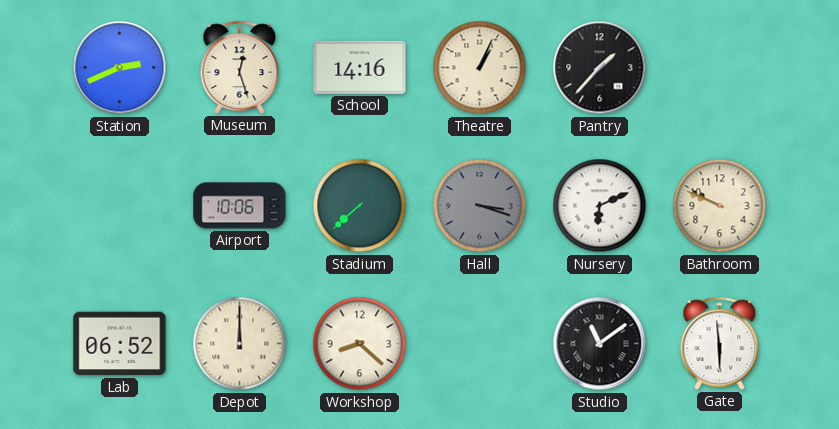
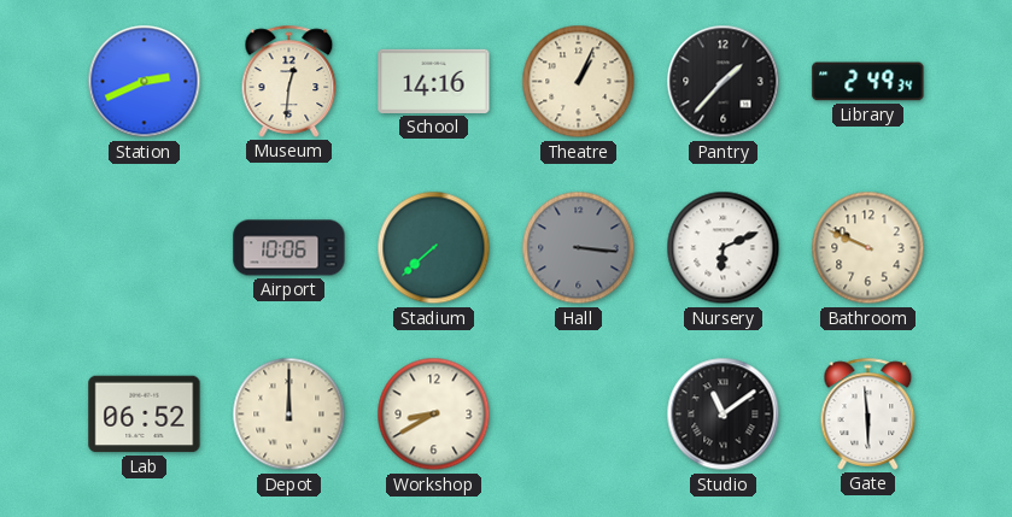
Museum: 12:27 -> 12:31
Library: none -> 2:49
Hall: 3:18 -> 3:16
Workshop: 8:22 -> 8:40
